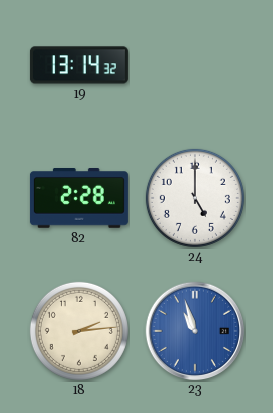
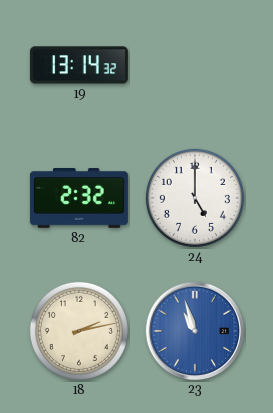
82: 2:28 -> 2:32
18: 2:14 -> 2:13
